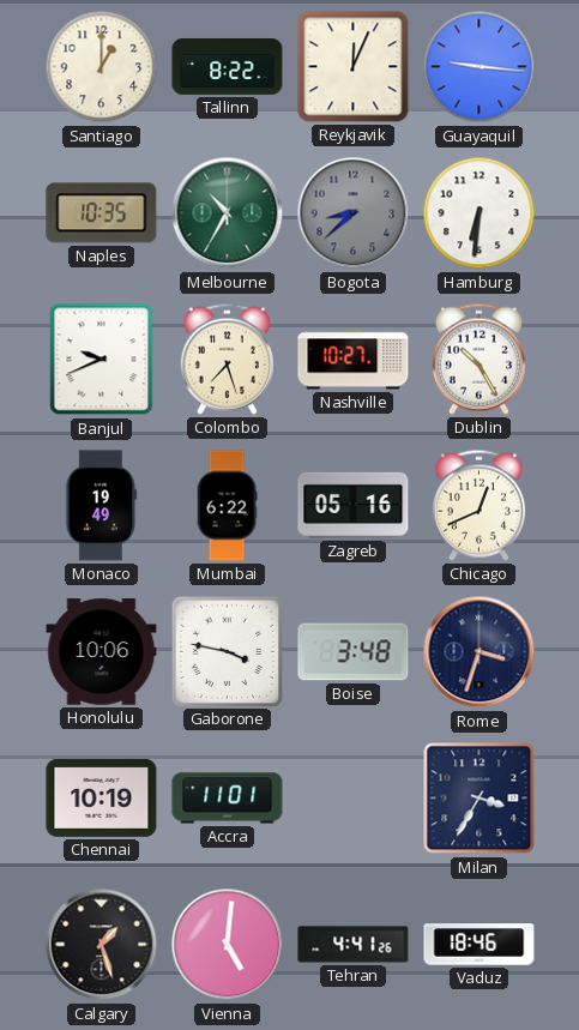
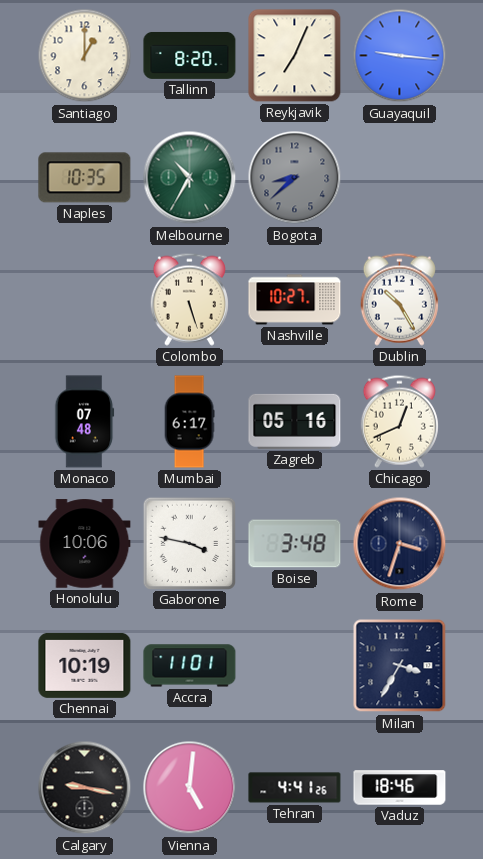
Tallinn: 8:22 -> 8:20
Reykjavik: 12:04 -> 7:04
Hamburg: 6:31 -> none
Banjul: 9:41 -> none
Colombo: 7:27 -> 5:27
Monaco: 19:49 -> 07:48
Mumbai: 6:22 -> 6:17
Calgary: 1:27 -> 9:17
